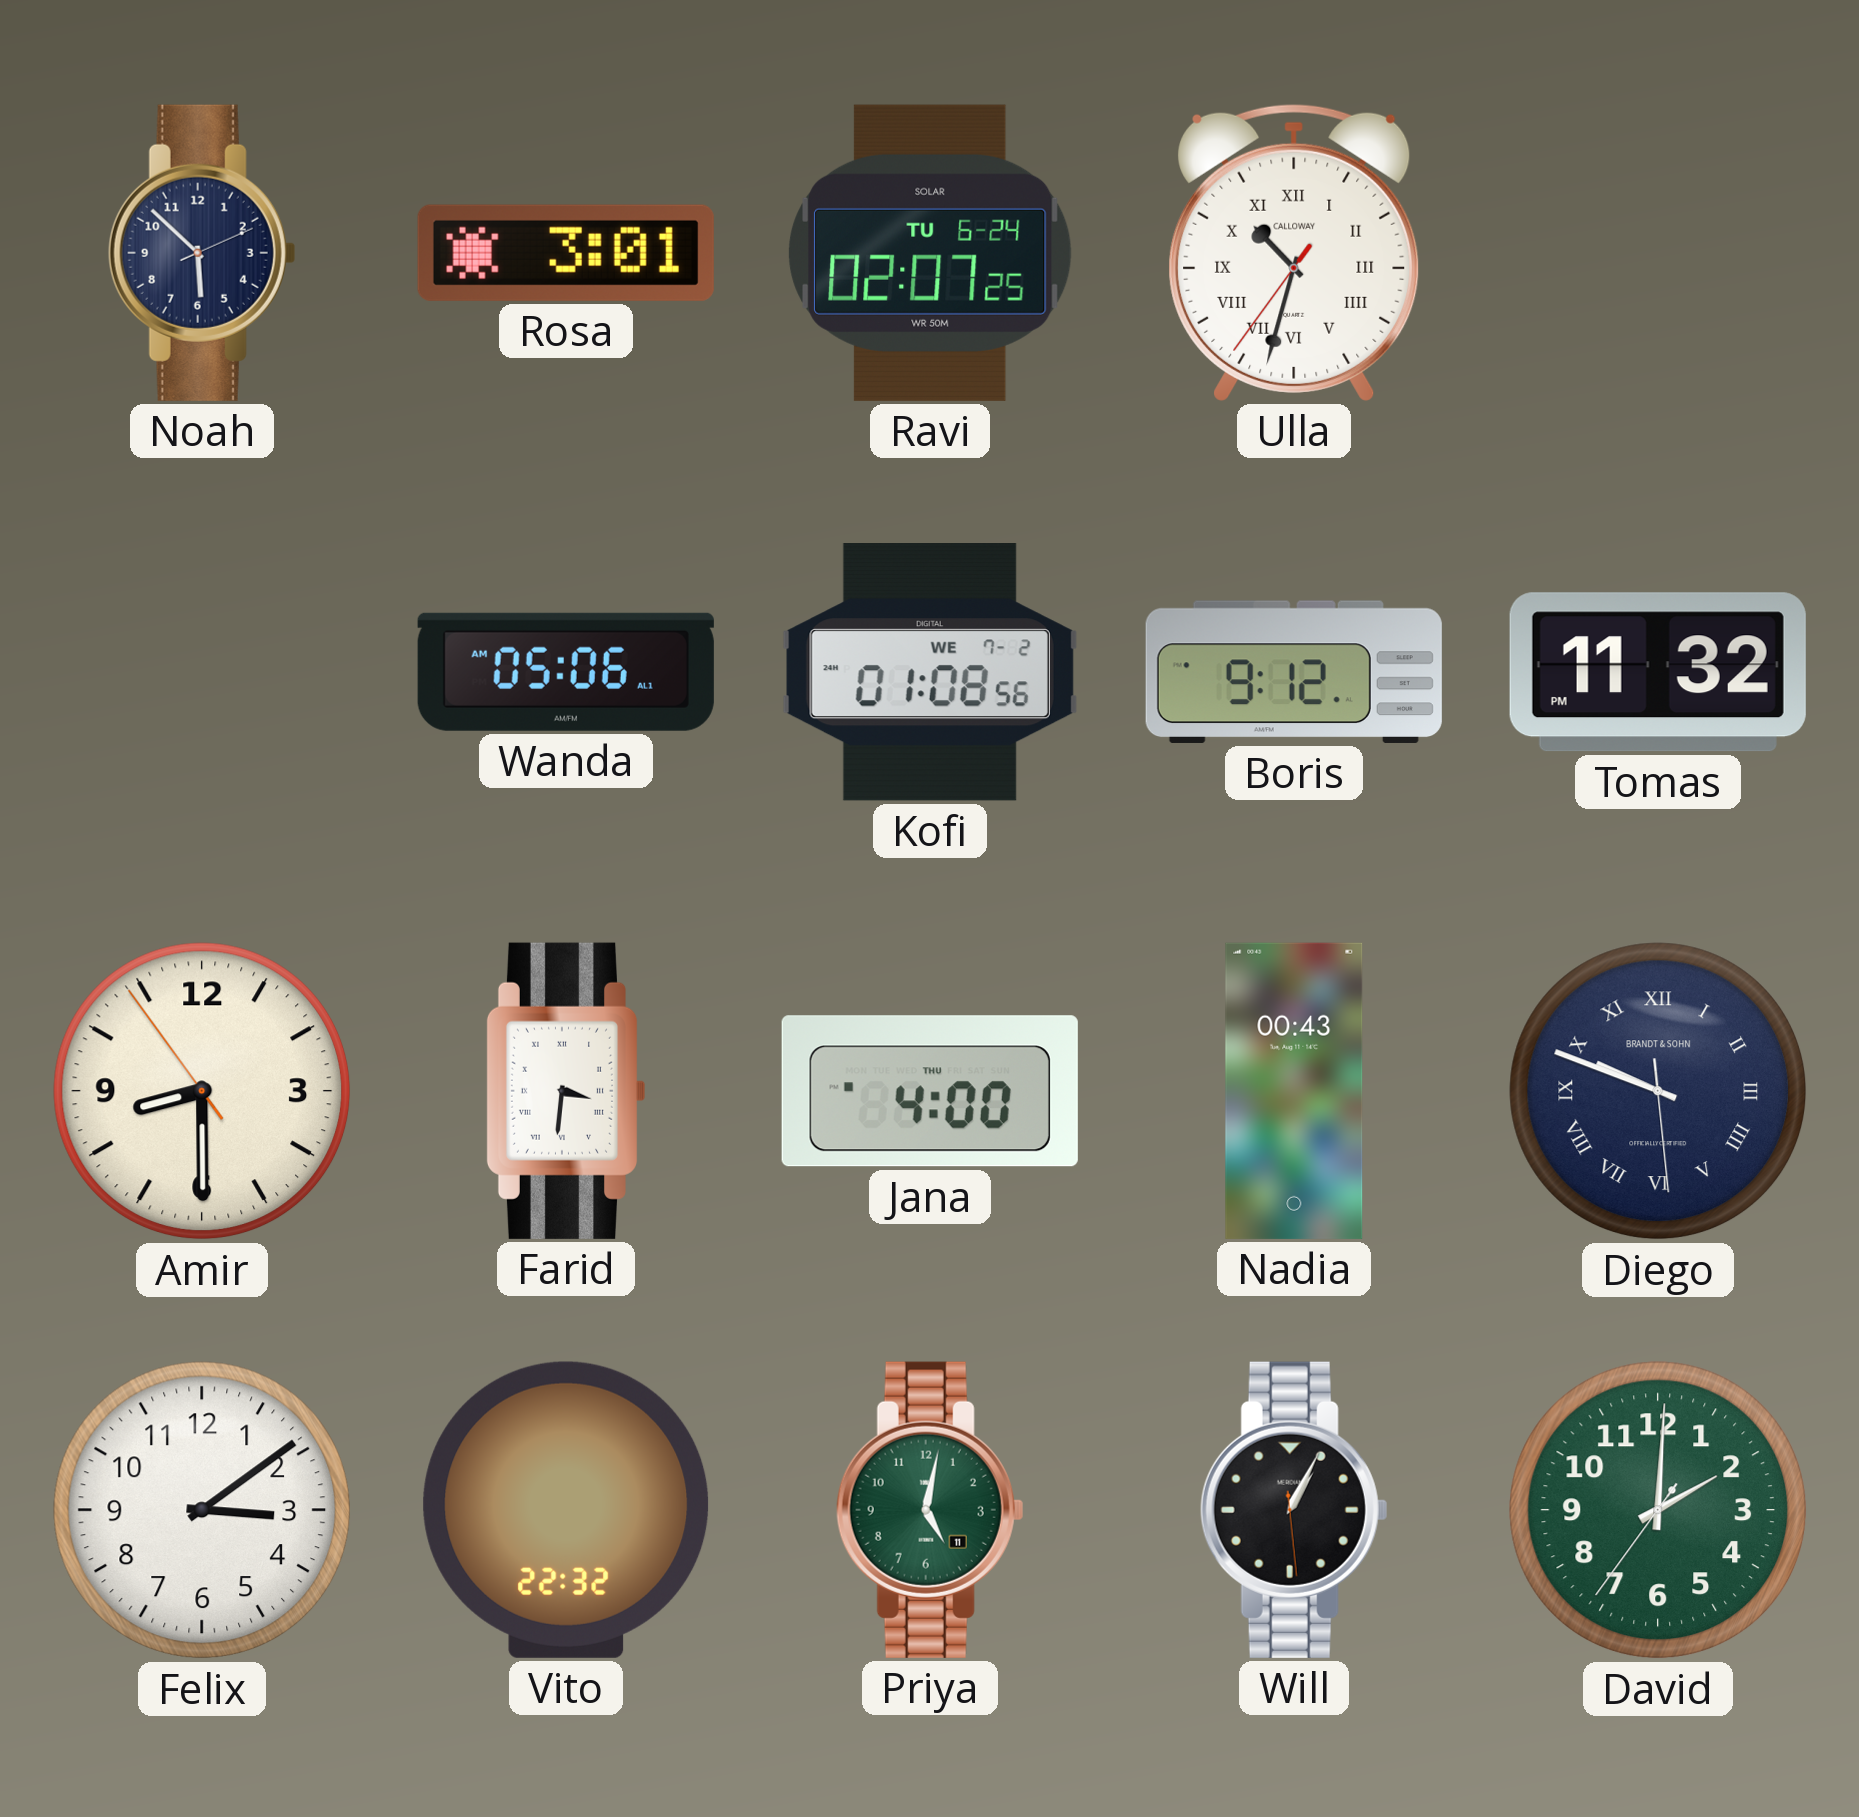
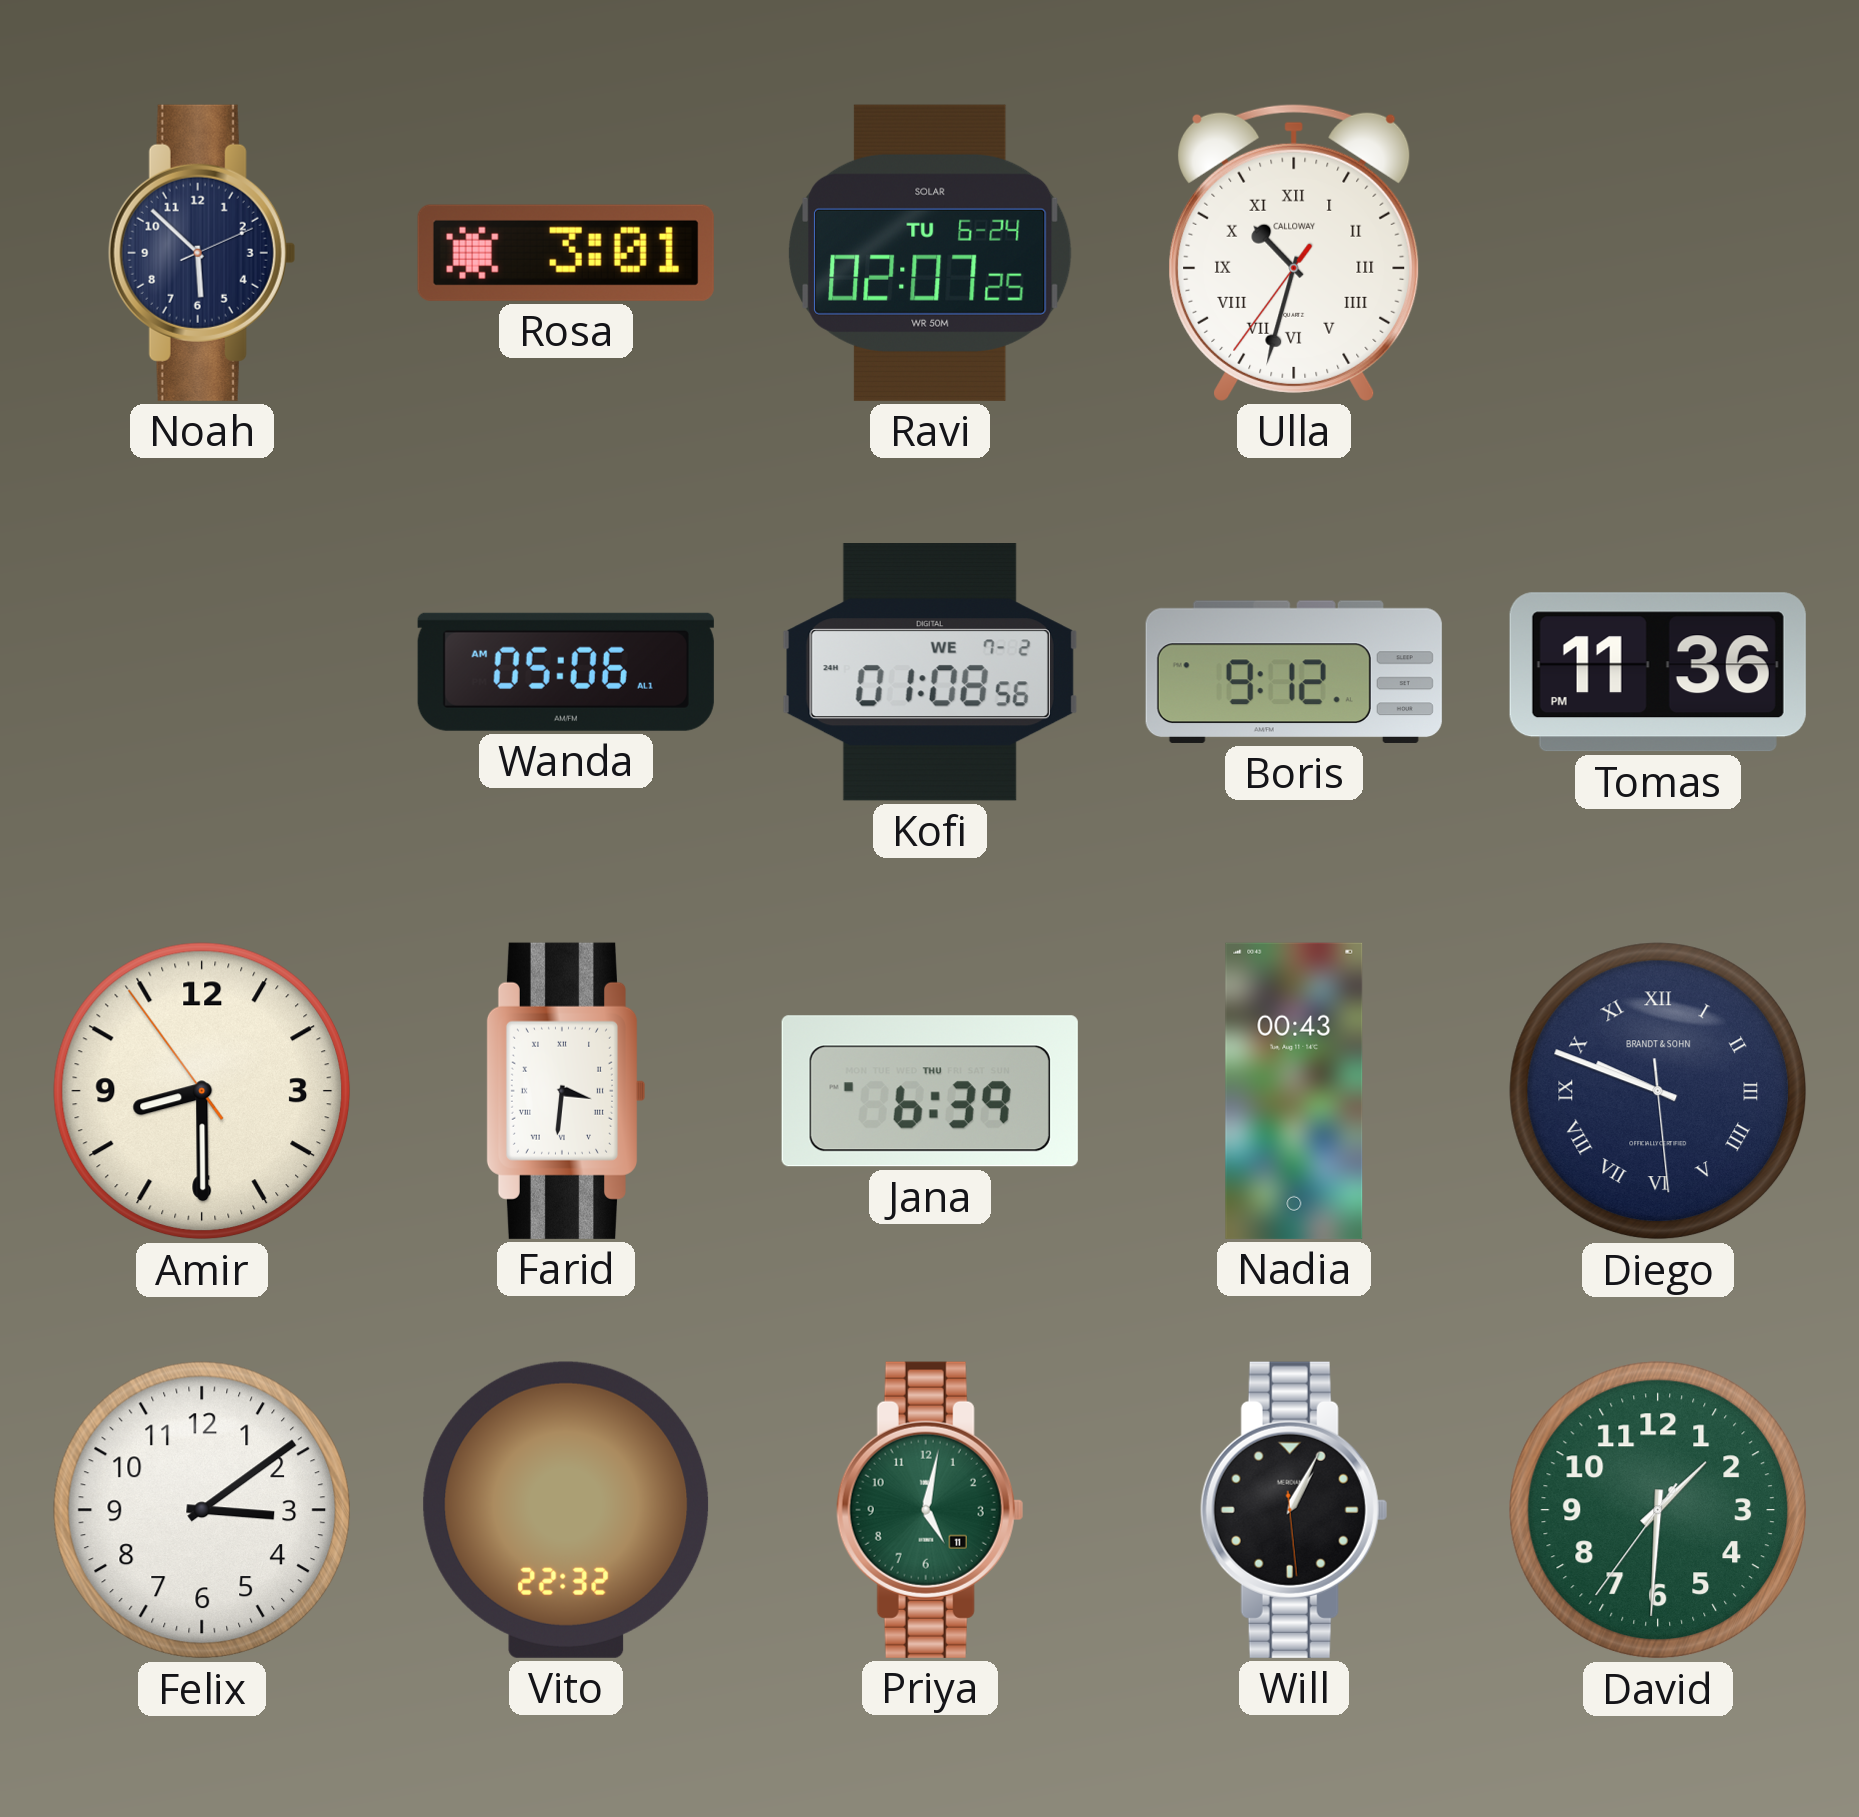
Tomas: 11:32 -> 11:36
Jana: 4:00 -> 6:39
David: 2:00 -> 1:30
